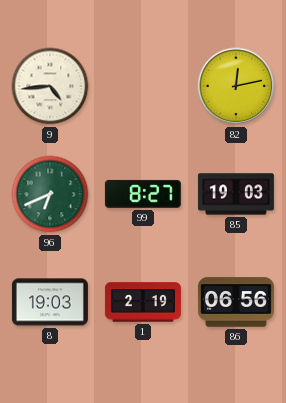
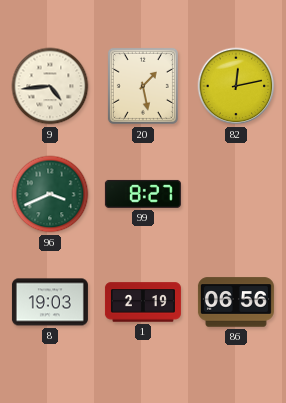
20: none -> 1:28
96: 6:41 -> 3:41
85: 19:03 -> none
